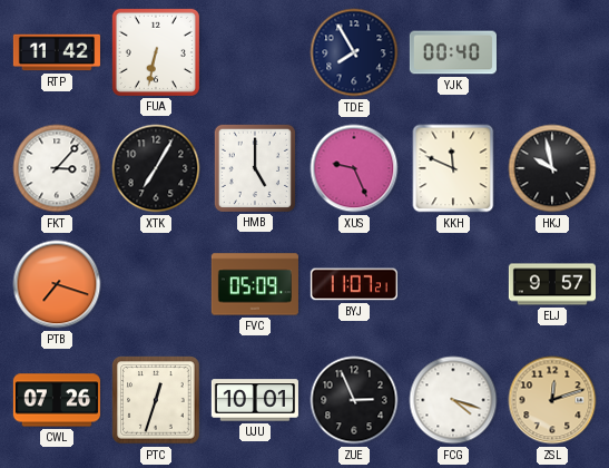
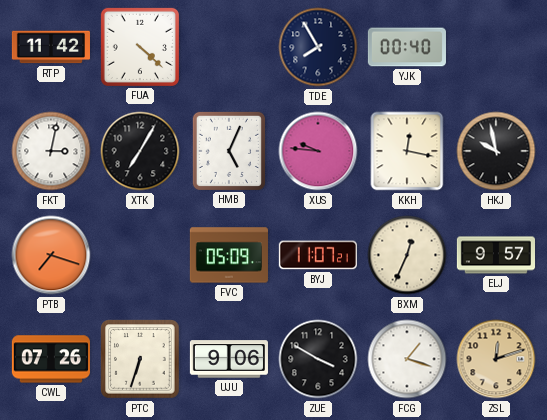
FUA: 6:32 -> 4:22
FKT: 3:07 -> 3:02
HMB: 5:00 -> 5:04
XUS: 9:26 -> 9:46
KKH: 11:49 -> 12:17
BXM: none -> 12:34
PTC: 12:33 -> 6:33
UJU: 10:01 -> 9:06
ZUE: 2:56 -> 3:50
FCG: 4:18 -> 1:18
